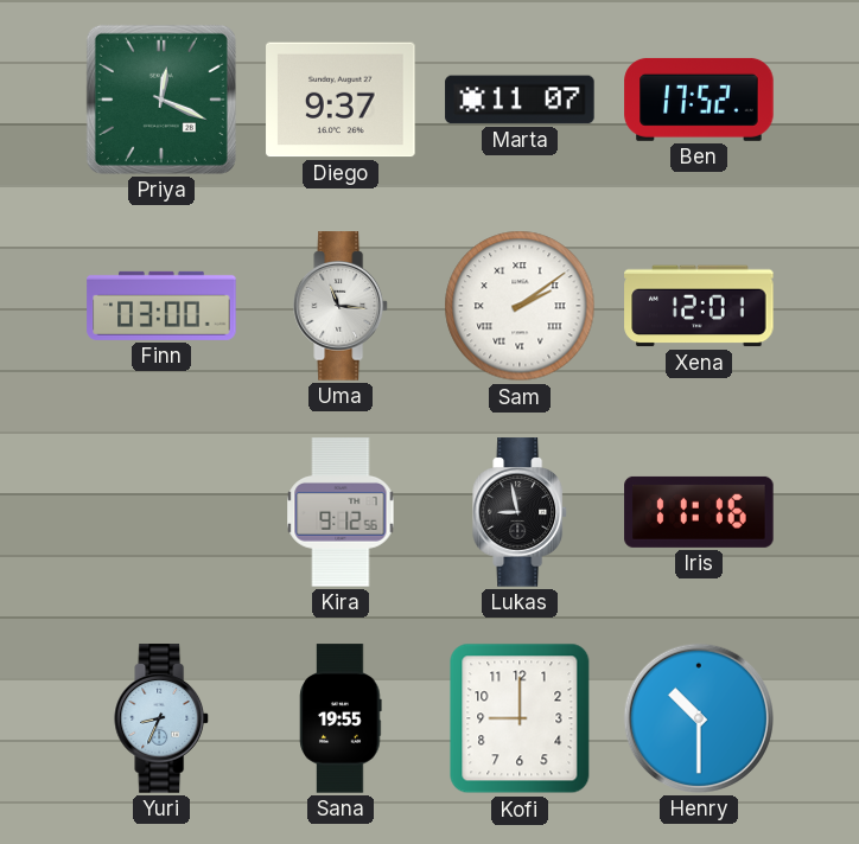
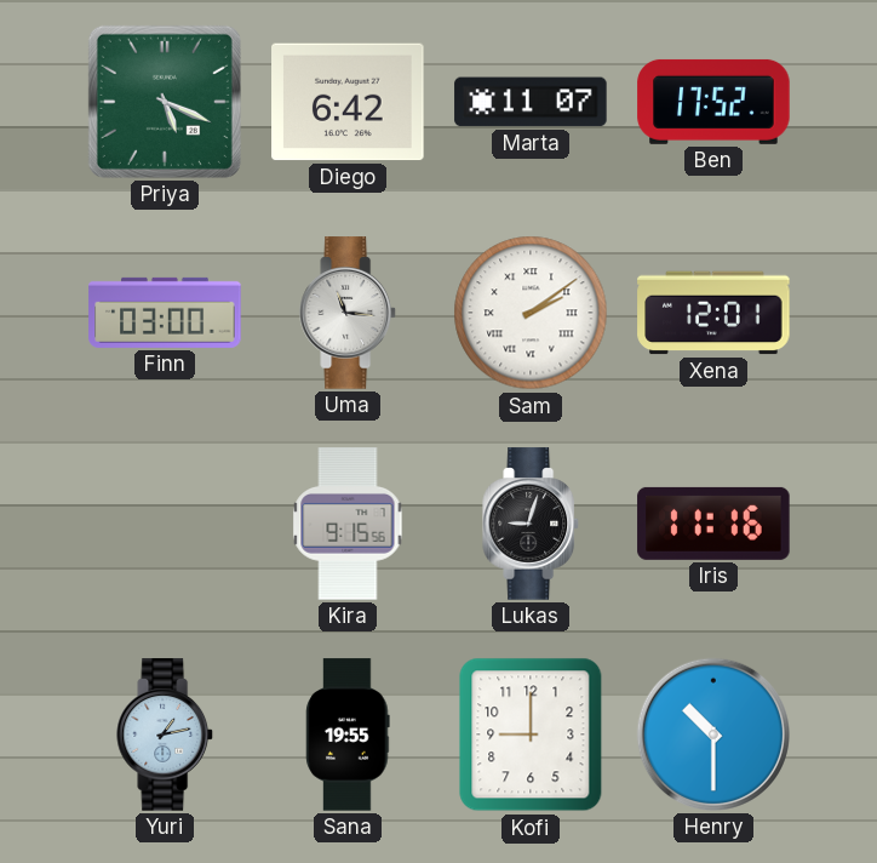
Priya: 12:19 -> 5:19
Diego: 9:37 -> 6:42
Kira: 9:12 -> 9:15
Lukas: 8:58 -> 9:03
Yuri: 8:34 -> 1:13
